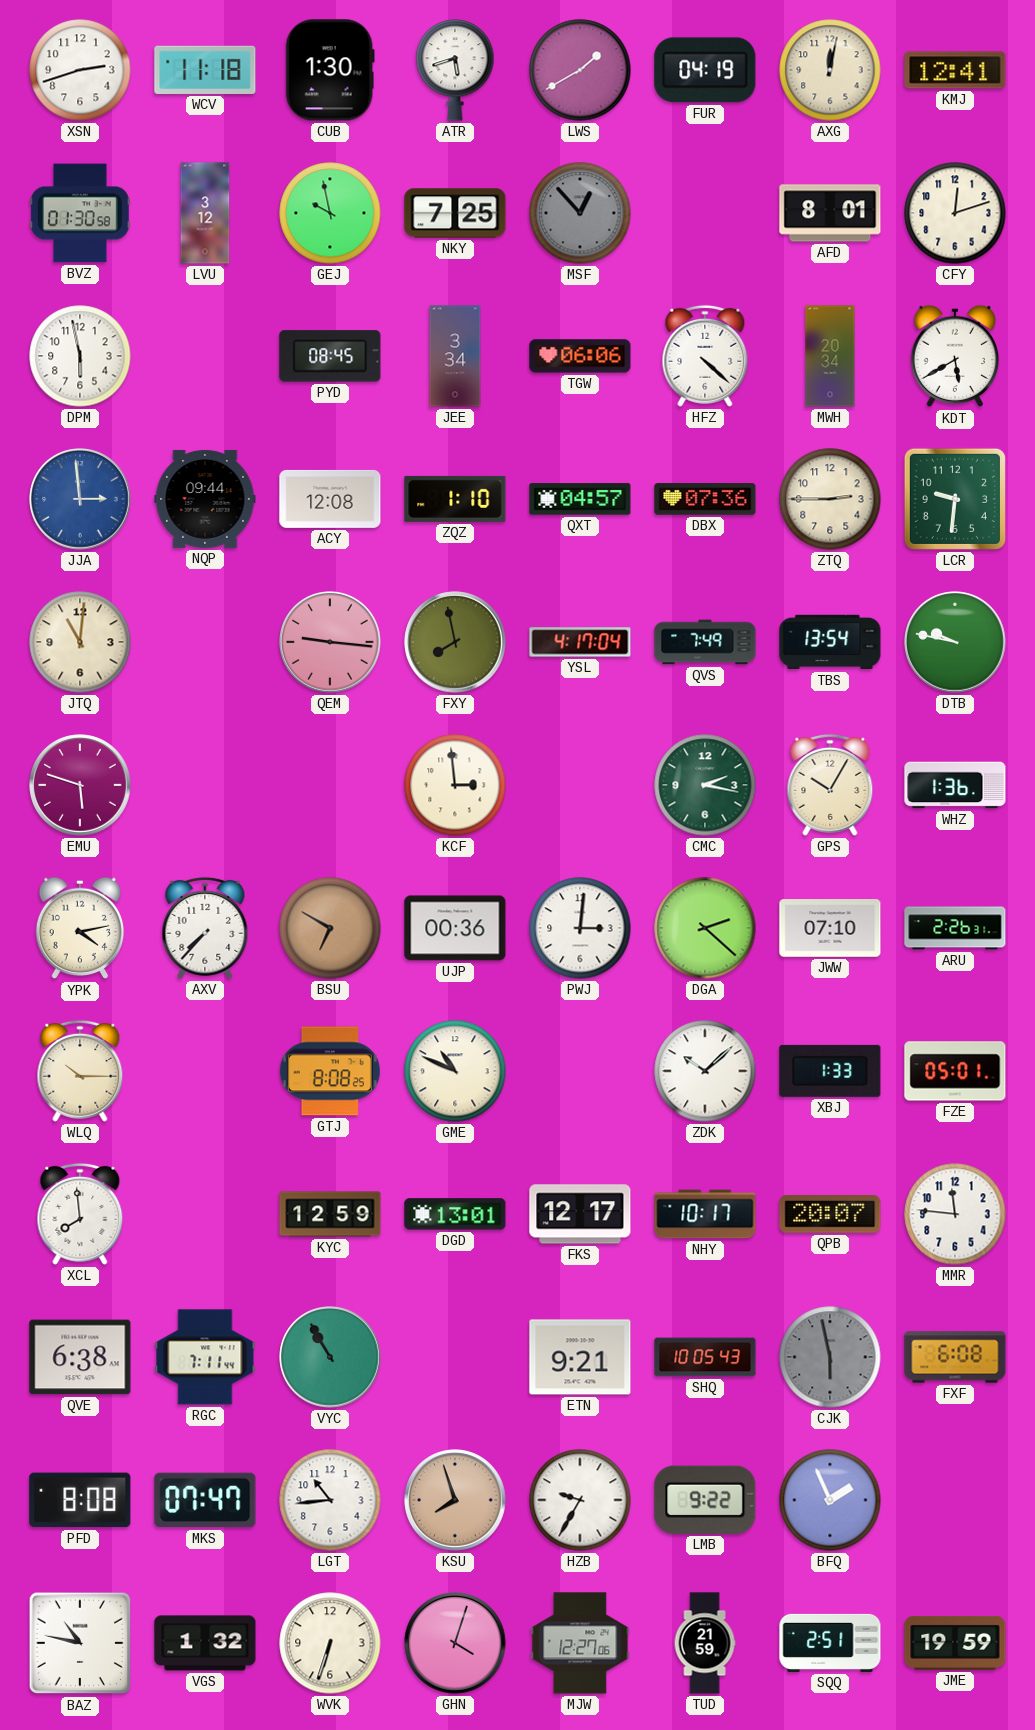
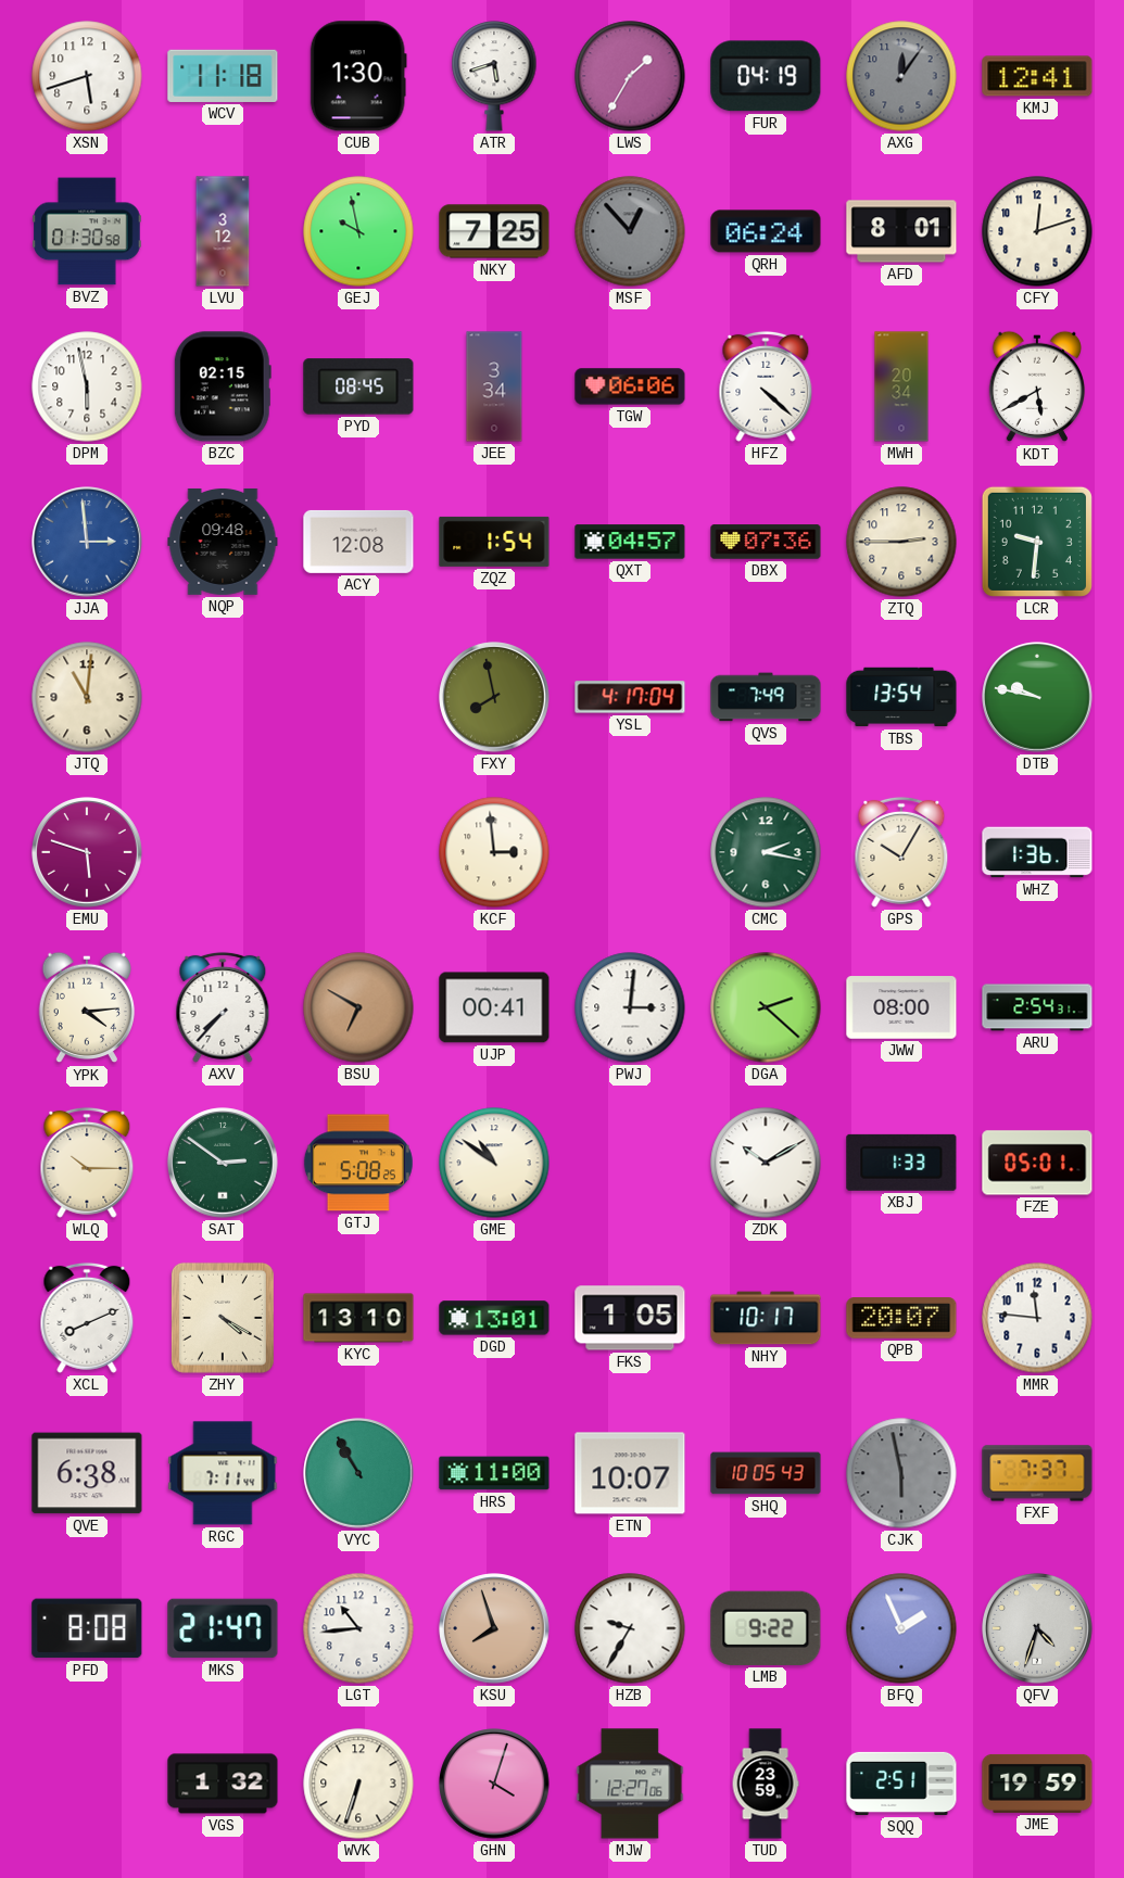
XSN: 2:42 -> 5:42
LWS: 1:40 -> 1:35
AXG: 12:02 -> 12:06
AXG dial: cream -> grey
QRH: none -> 06:24
BZC: none -> 02:15
NQP: 09:44 -> 09:48
ZQZ: 1:10 -> 1:54
QEM: 9:16 -> none
YPK: 4:13 -> 4:14
UJP: 00:36 -> 00:41
JWW: 07:10 -> 08:00
ARU: 2:26 -> 2:54
SAT: none -> 2:51
GTJ: 8:08 -> 5:08
GME: 10:49 -> 10:51
ZDK: 10:08 -> 10:10
XCL: 7:59 -> 8:11
ZHY: none -> 4:20
KYC: 12:59 -> 13:10
FKS: 12:17 -> 1:05
HRS: none -> 11:00
ETN: 9:21 -> 10:07
FXF: 6:08 -> 7:37
MKS: 07:47 -> 21:47
QFV: none -> 4:33
BAZ: 10:47 -> none
TUD: 21:59 -> 23:59
